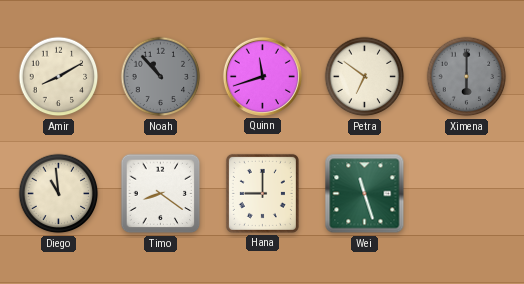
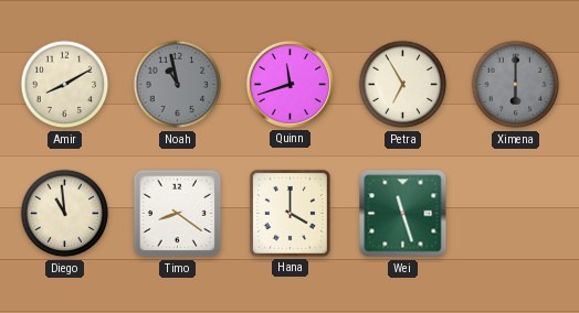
Noah: 10:53 -> 10:58
Petra: 6:51 -> 6:55
Hana: 9:00 -> 4:00
